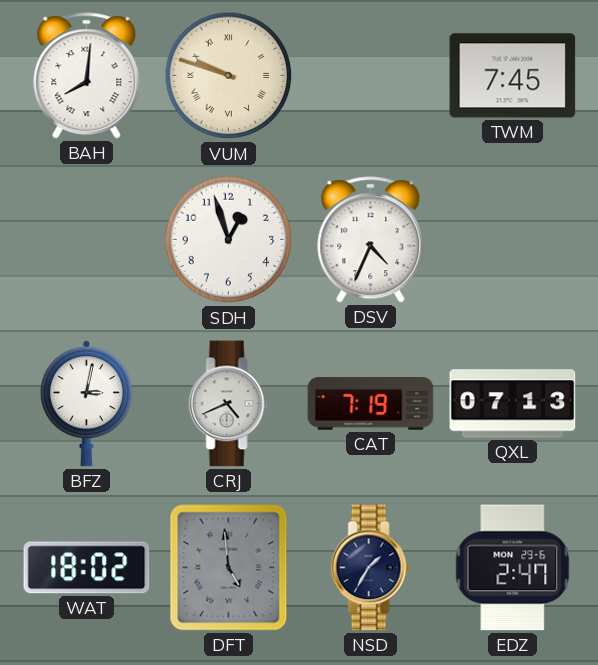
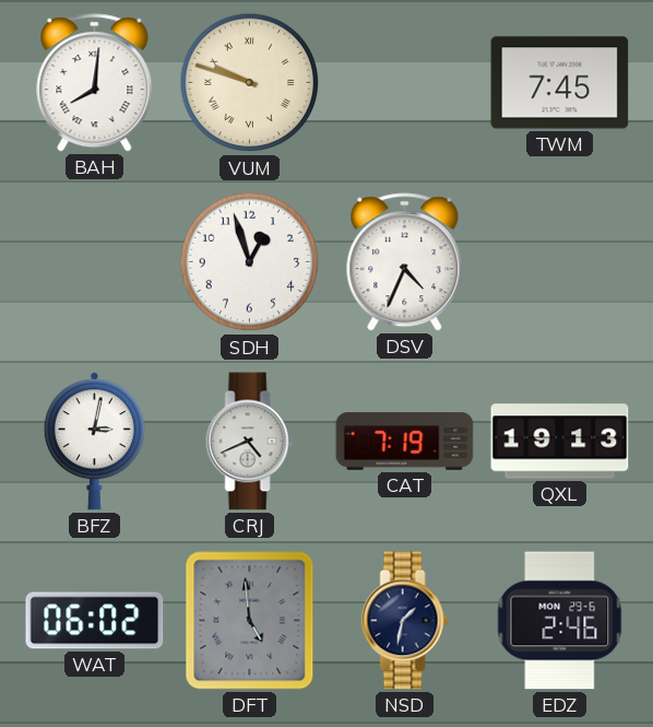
QXL: 07:13 -> 19:13
WAT: 18:02 -> 06:02
NSD: 1:35 -> 1:32
EDZ: 2:47 -> 2:46
